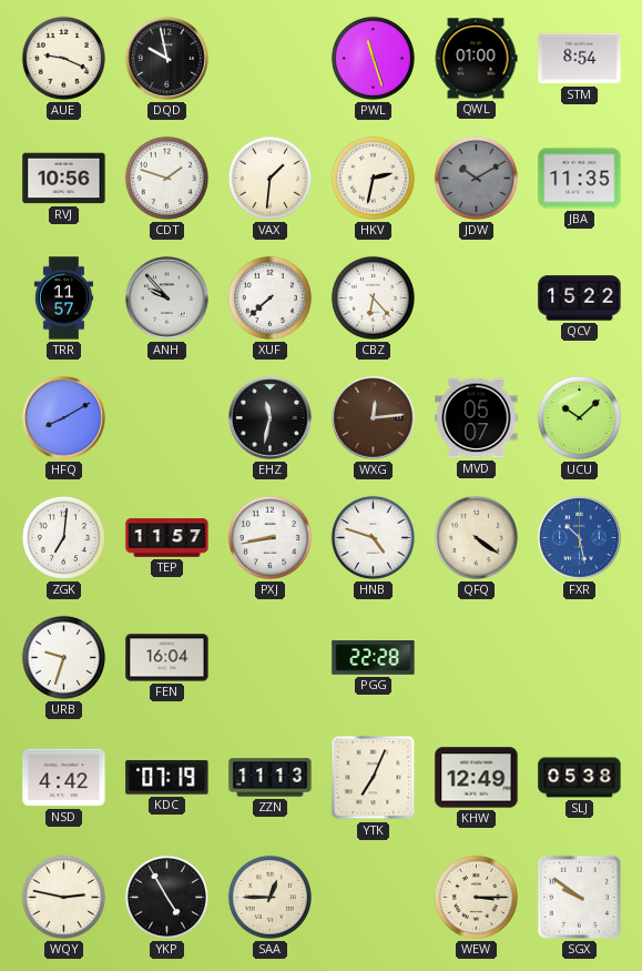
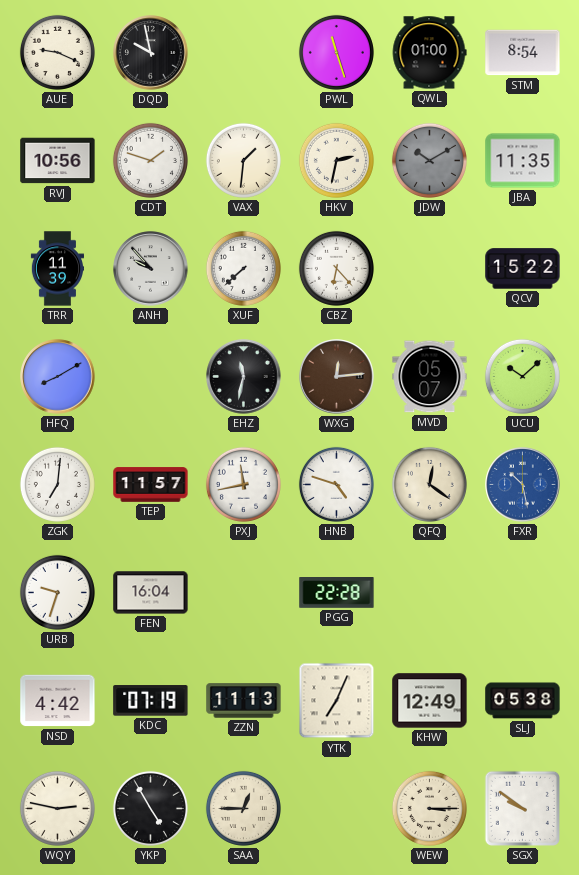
TRR: 11:57 -> 11:39
PXJ: 8:43 -> 11:43
QFQ: 4:21 -> 12:21
